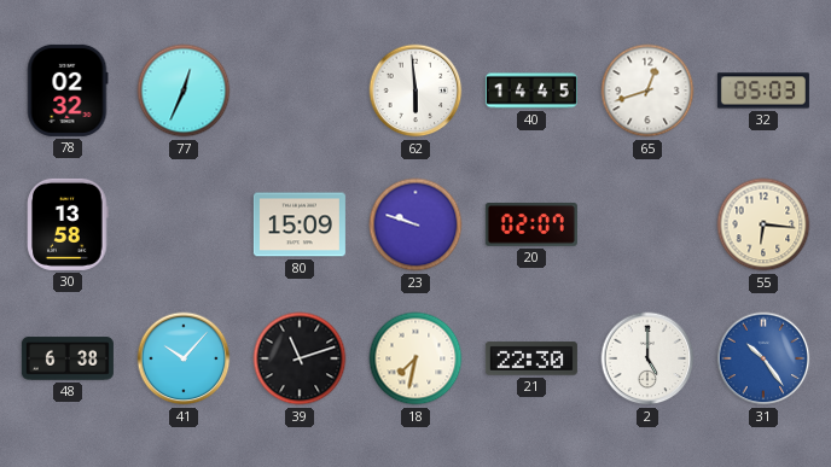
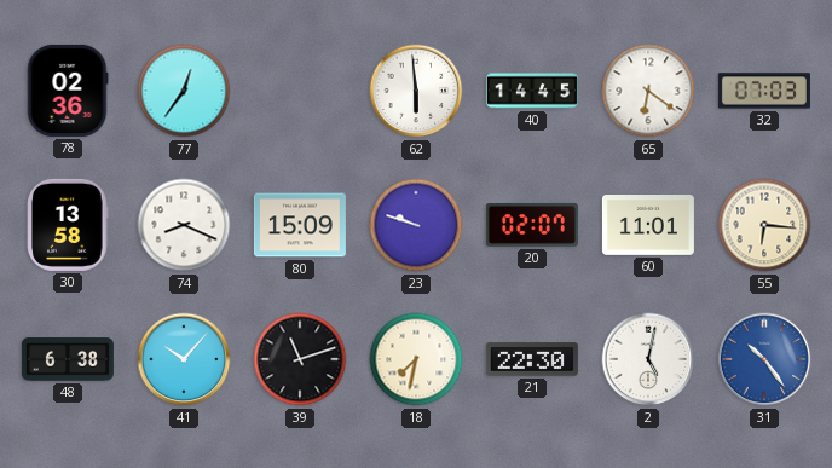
78: 02:32 -> 02:36
77: 12:34 -> 12:36
65: 12:42 -> 6:21
32: 05:03 -> 07:03
74: none -> 8:19
60: none -> 11:01
2: 5:00 -> 5:02
